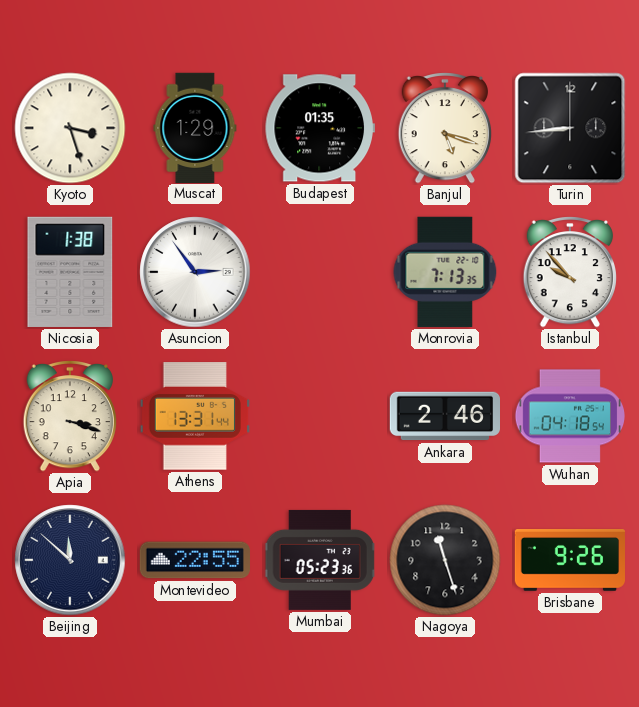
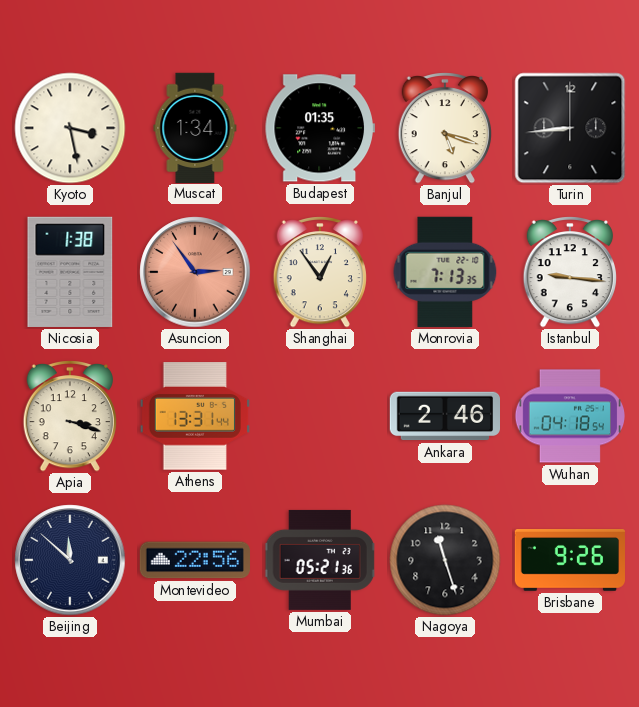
Kyoto: 3:27 -> 3:28
Muscat: 1:29 -> 1:34
Asuncion dial: white -> salmon
Shanghai: none -> 12:54
Istanbul: 9:53 -> 9:16
Montevideo: 22:55 -> 22:56
Mumbai: 05:23 -> 05:21
